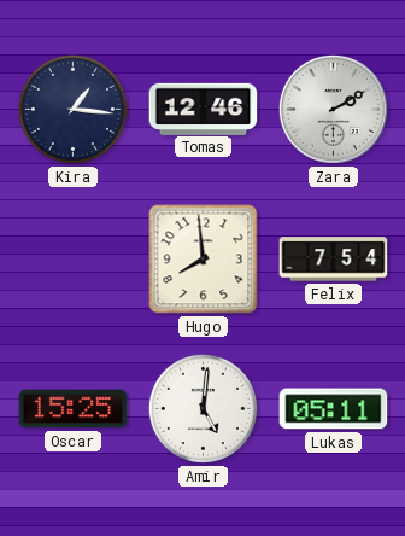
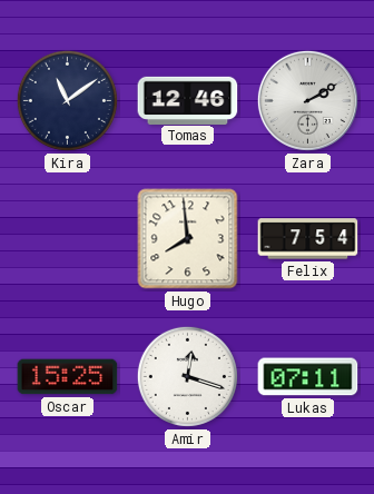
Kira: 1:16 -> 11:09
Amir: 5:01 -> 12:18
Lukas: 05:11 -> 07:11
